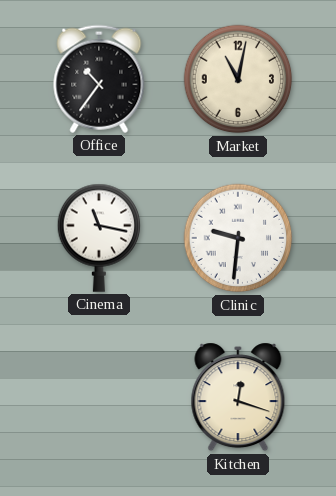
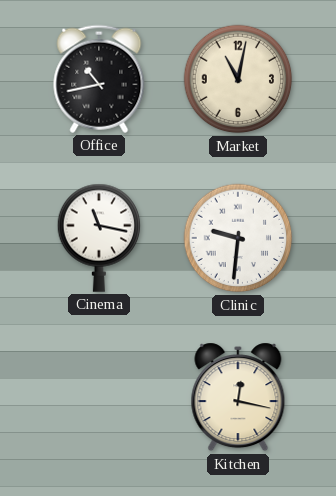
Office: 10:36 -> 10:43
Kitchen: 12:18 -> 12:17
